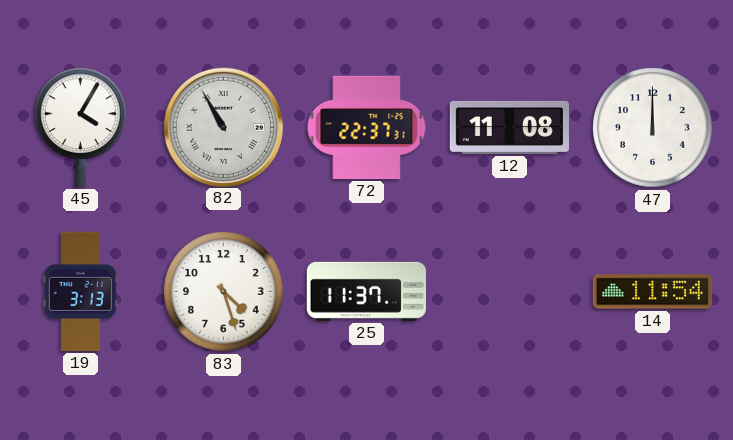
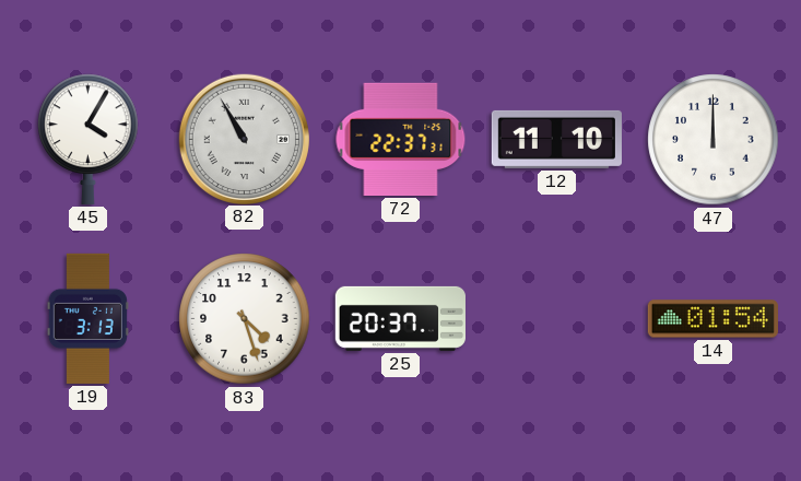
12: 11:08 -> 11:10
25: 11:37 -> 20:37
14: 11:54 -> 01:54
